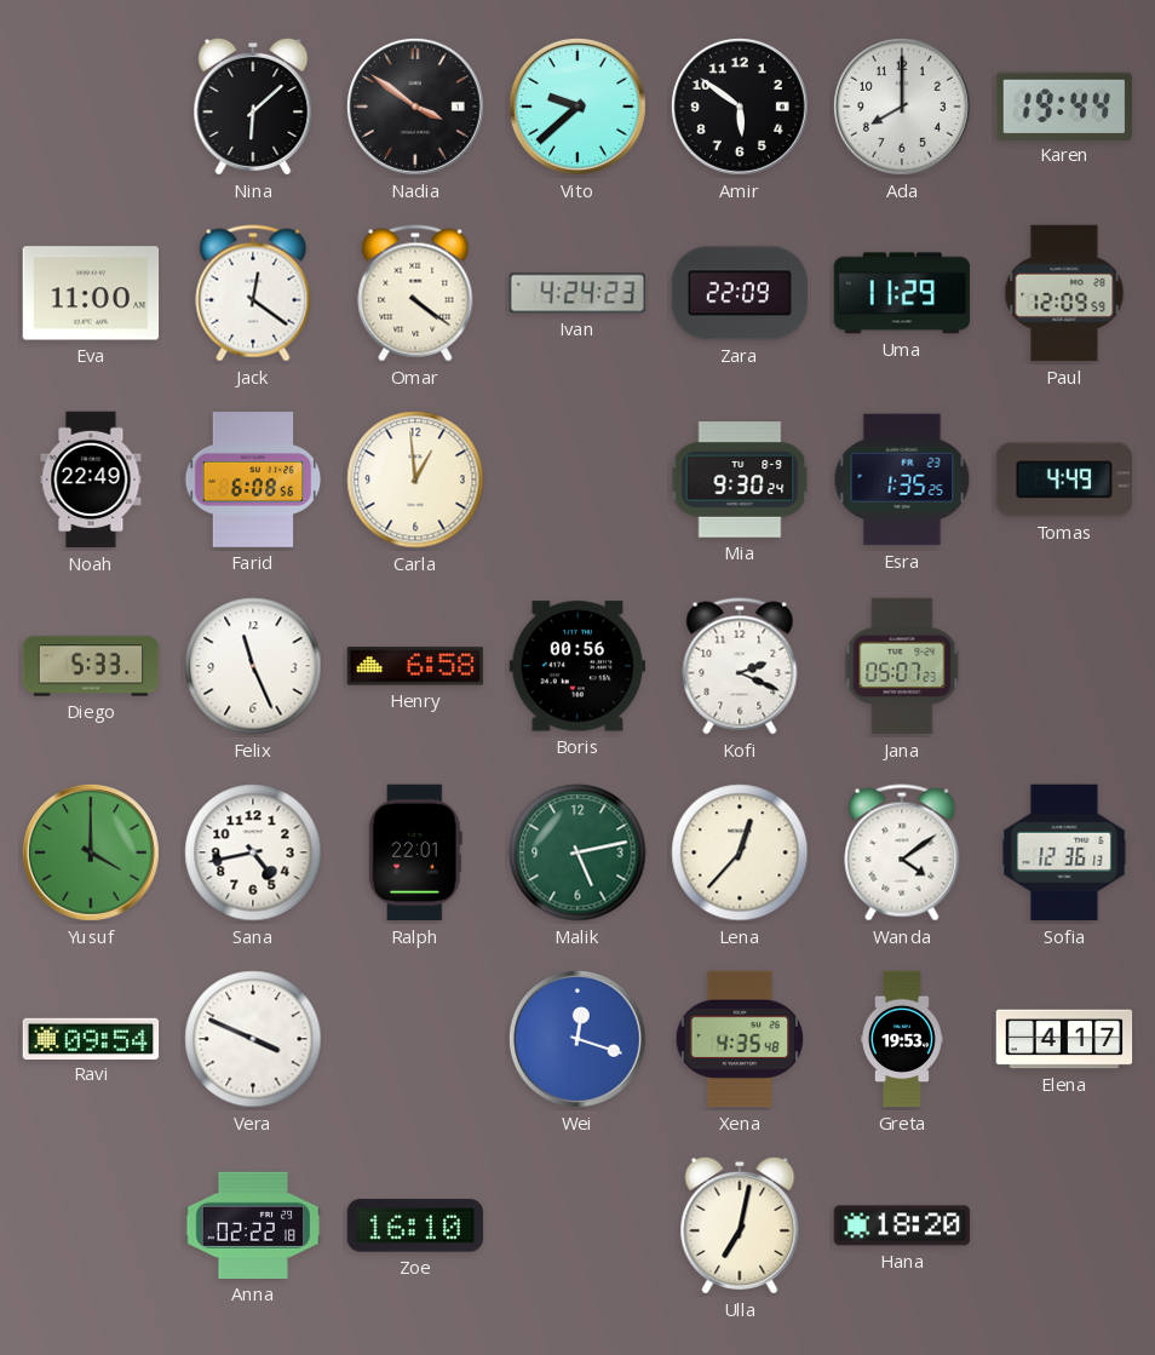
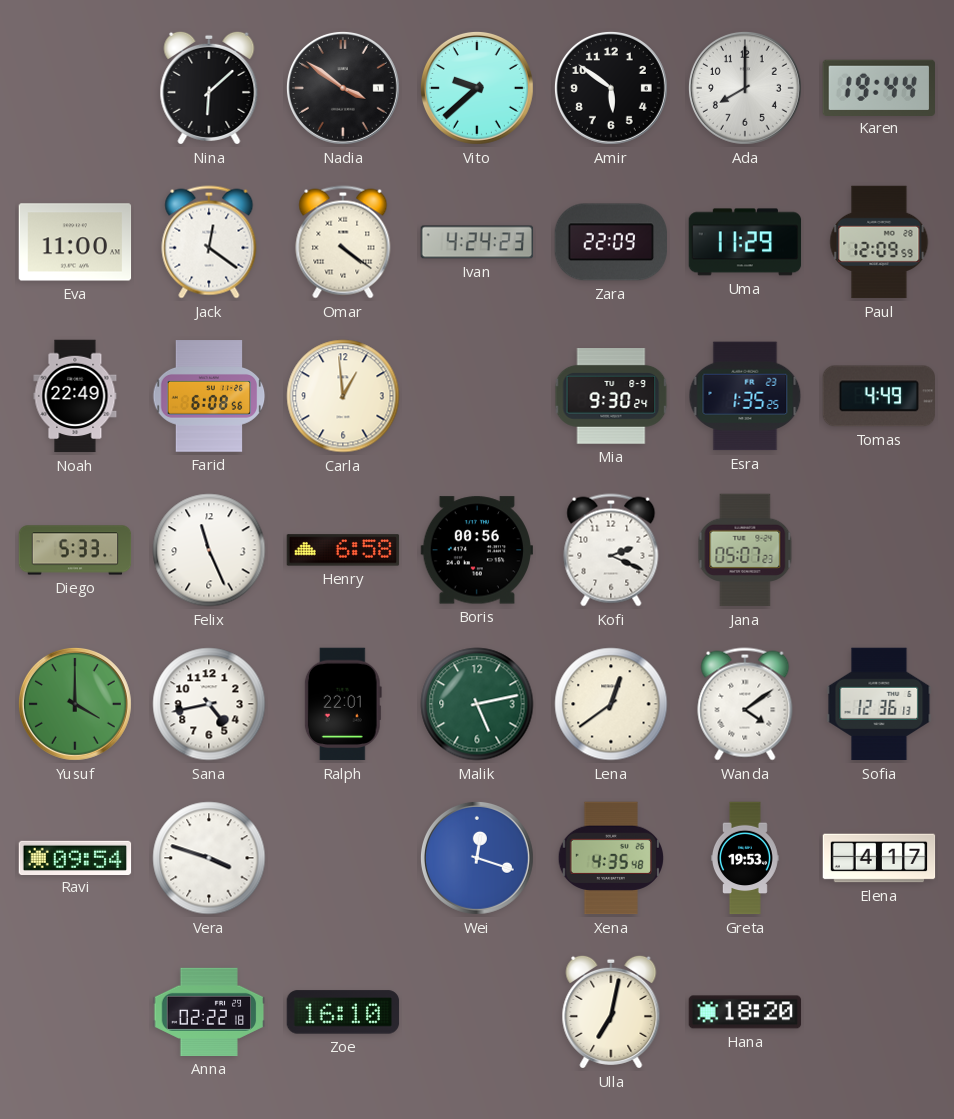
Lena: 12:37 -> 12:39
Vera: 3:49 -> 3:48
